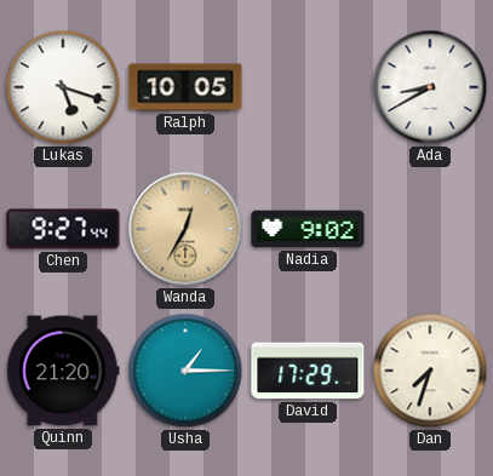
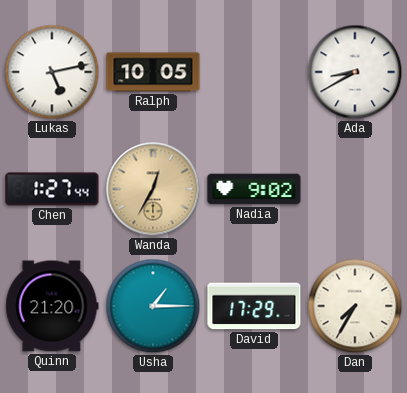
Lukas: 5:18 -> 5:13
Chen: 9:27 -> 1:27
Dan: 7:33 -> 7:35
